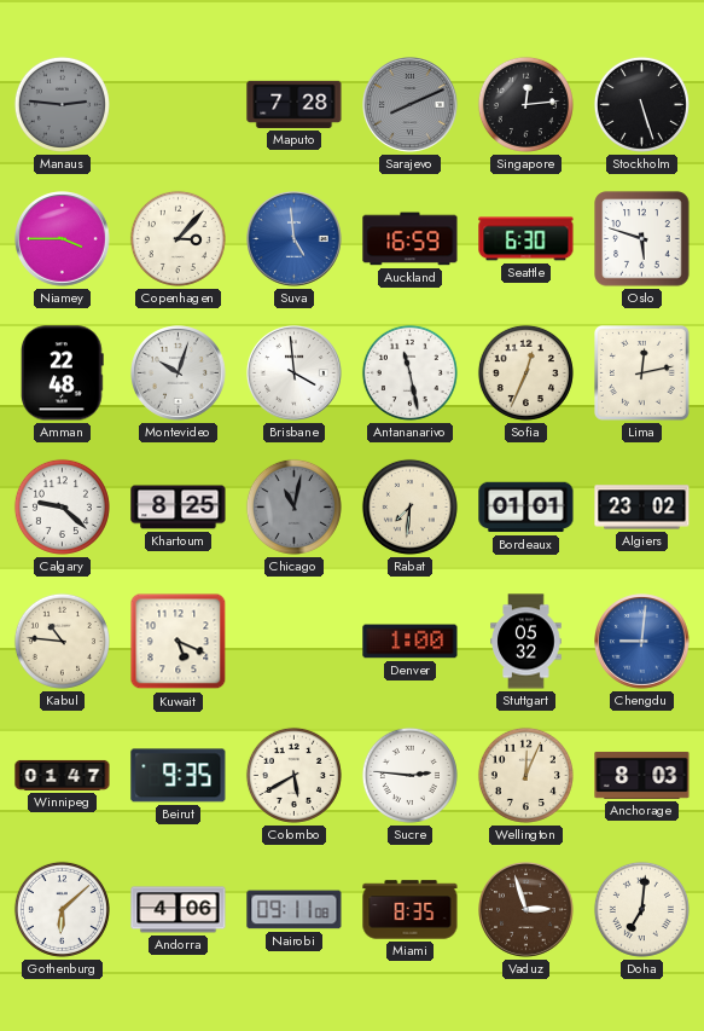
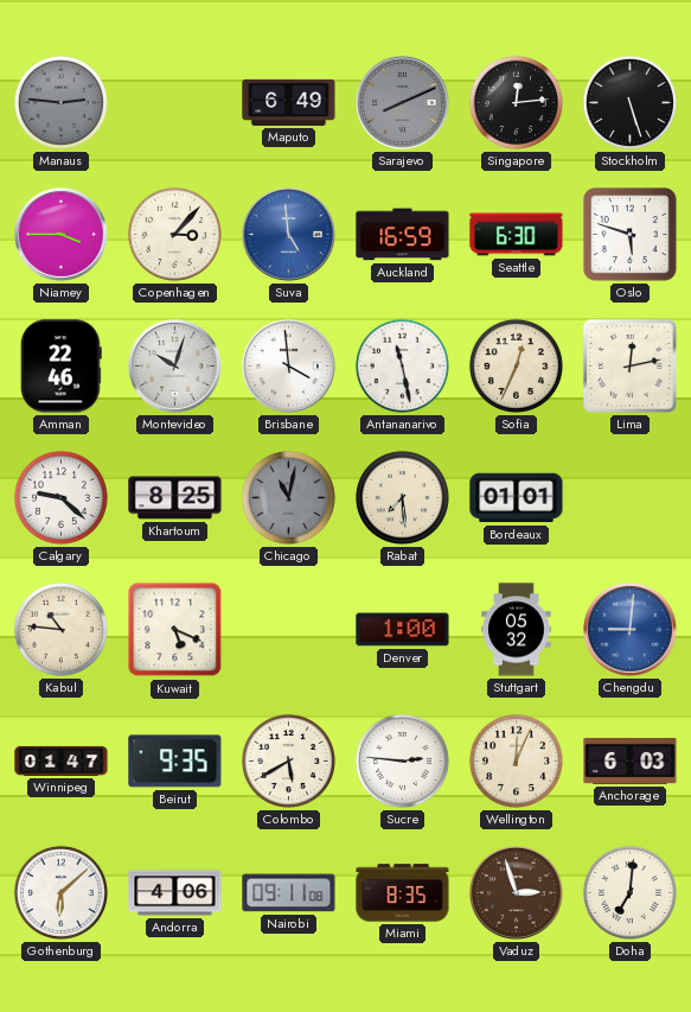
Maputo: 7:28 -> 6:49
Amman: 22:48 -> 22:46
Rabat: 7:31 -> 7:29
Algiers: 23:02 -> none
Anchorage: 8:03 -> 6:03
